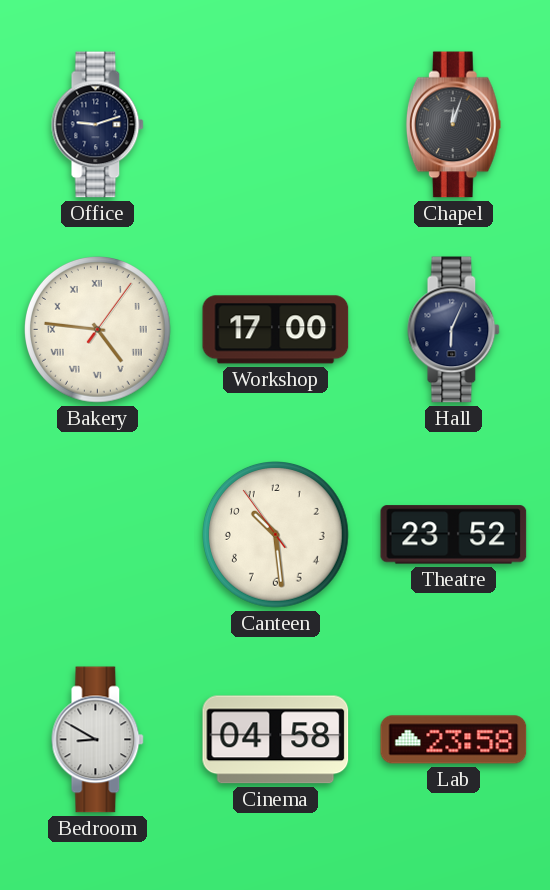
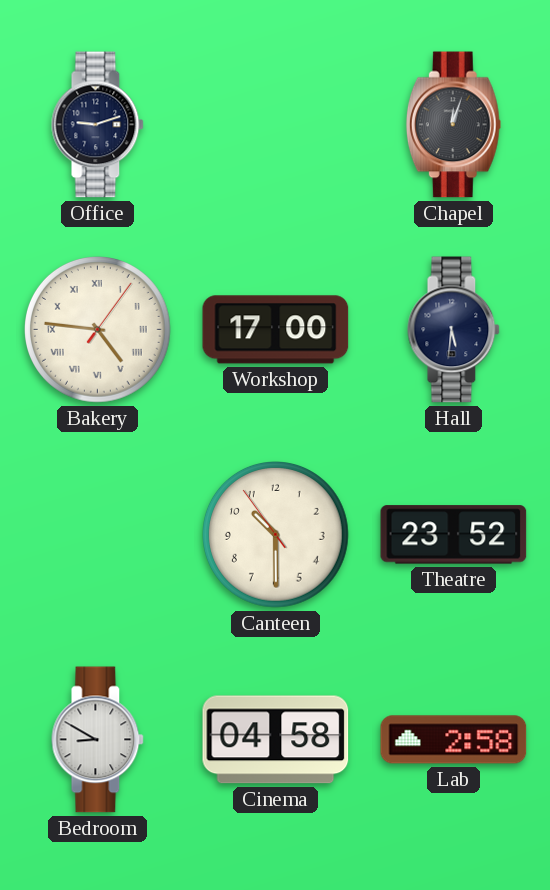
Hall: 6:04 -> 5:31
Canteen: 10:28 -> 10:29
Lab: 23:58 -> 2:58
